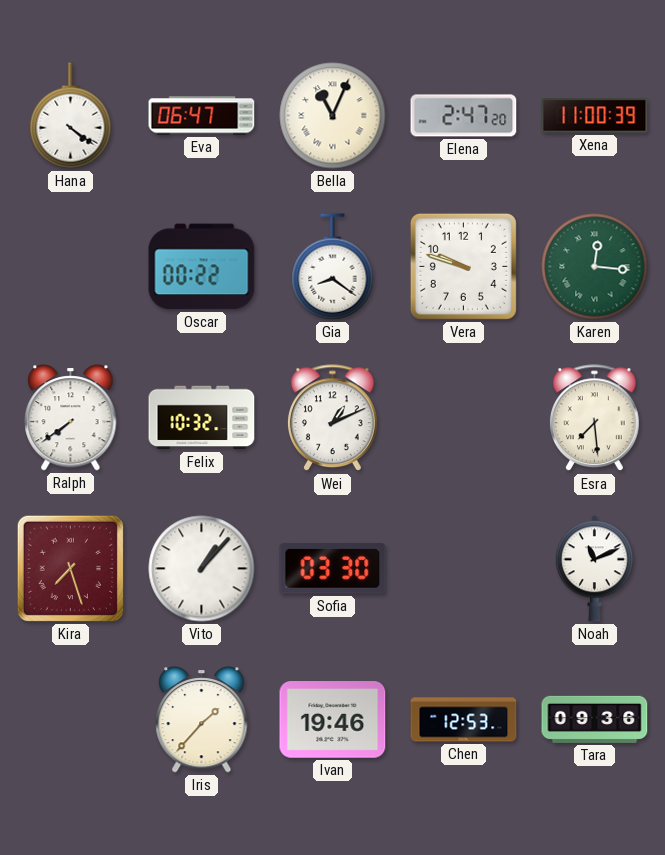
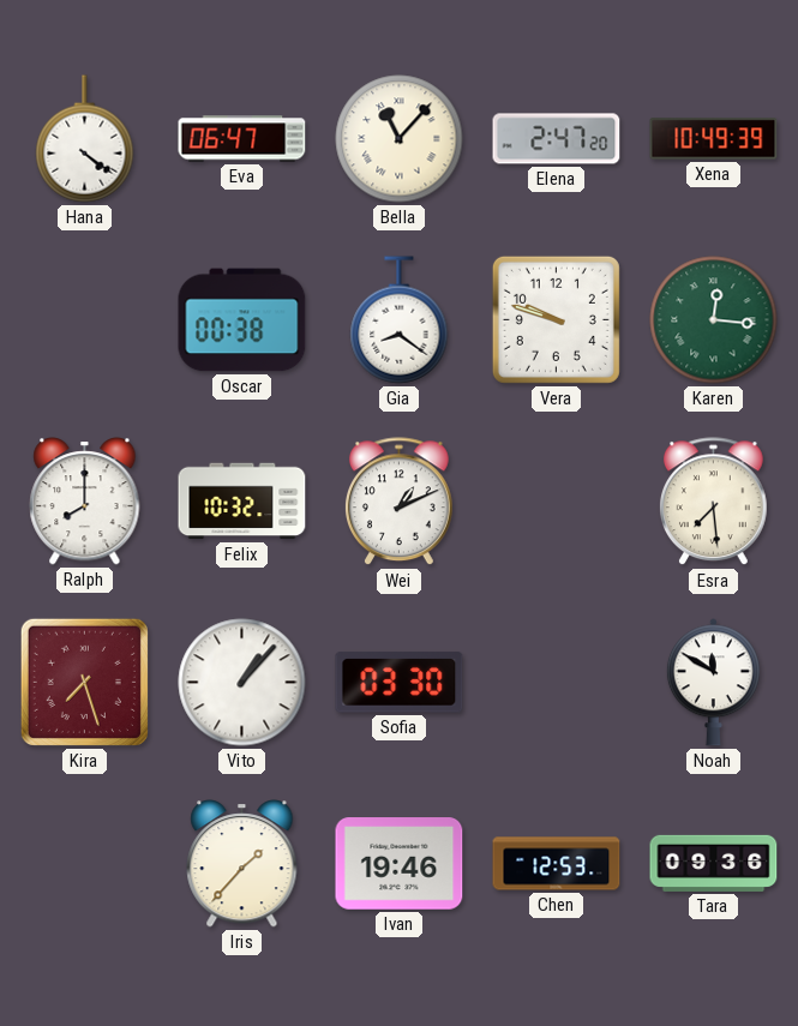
Bella: 11:04 -> 11:07
Xena: 11:00 -> 10:49
Oscar: 00:22 -> 00:38
Ralph: 7:39 -> 8:00
Noah: 11:11 -> 11:50
